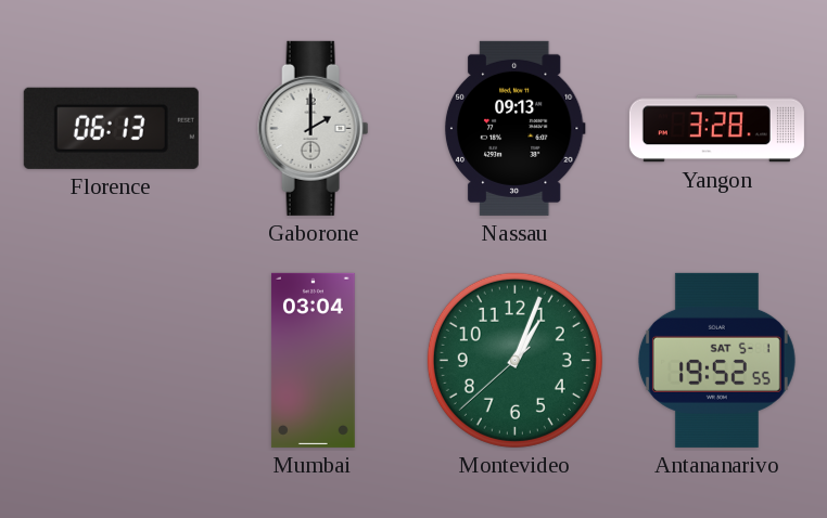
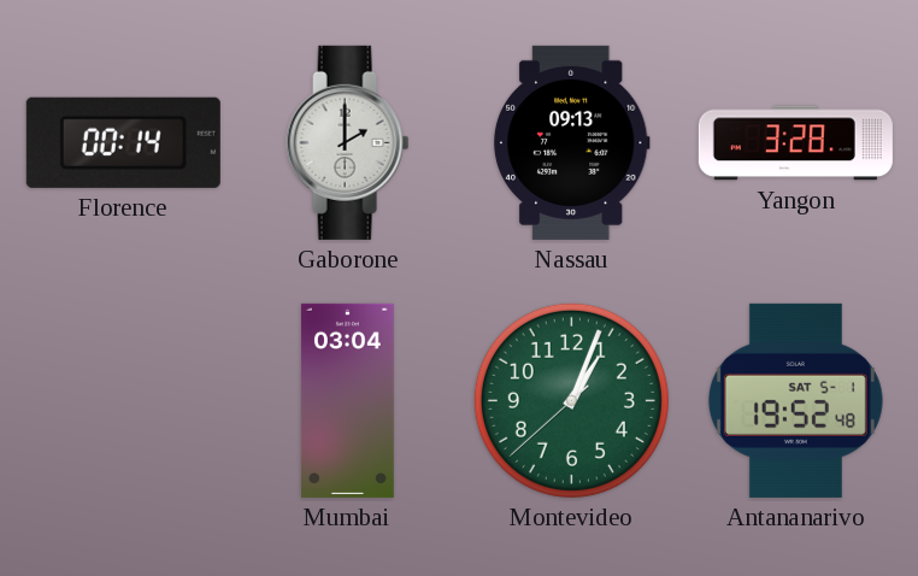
Florence: 06:13 -> 00:14
Antananarivo: 19:52:55 -> 19:52:48
